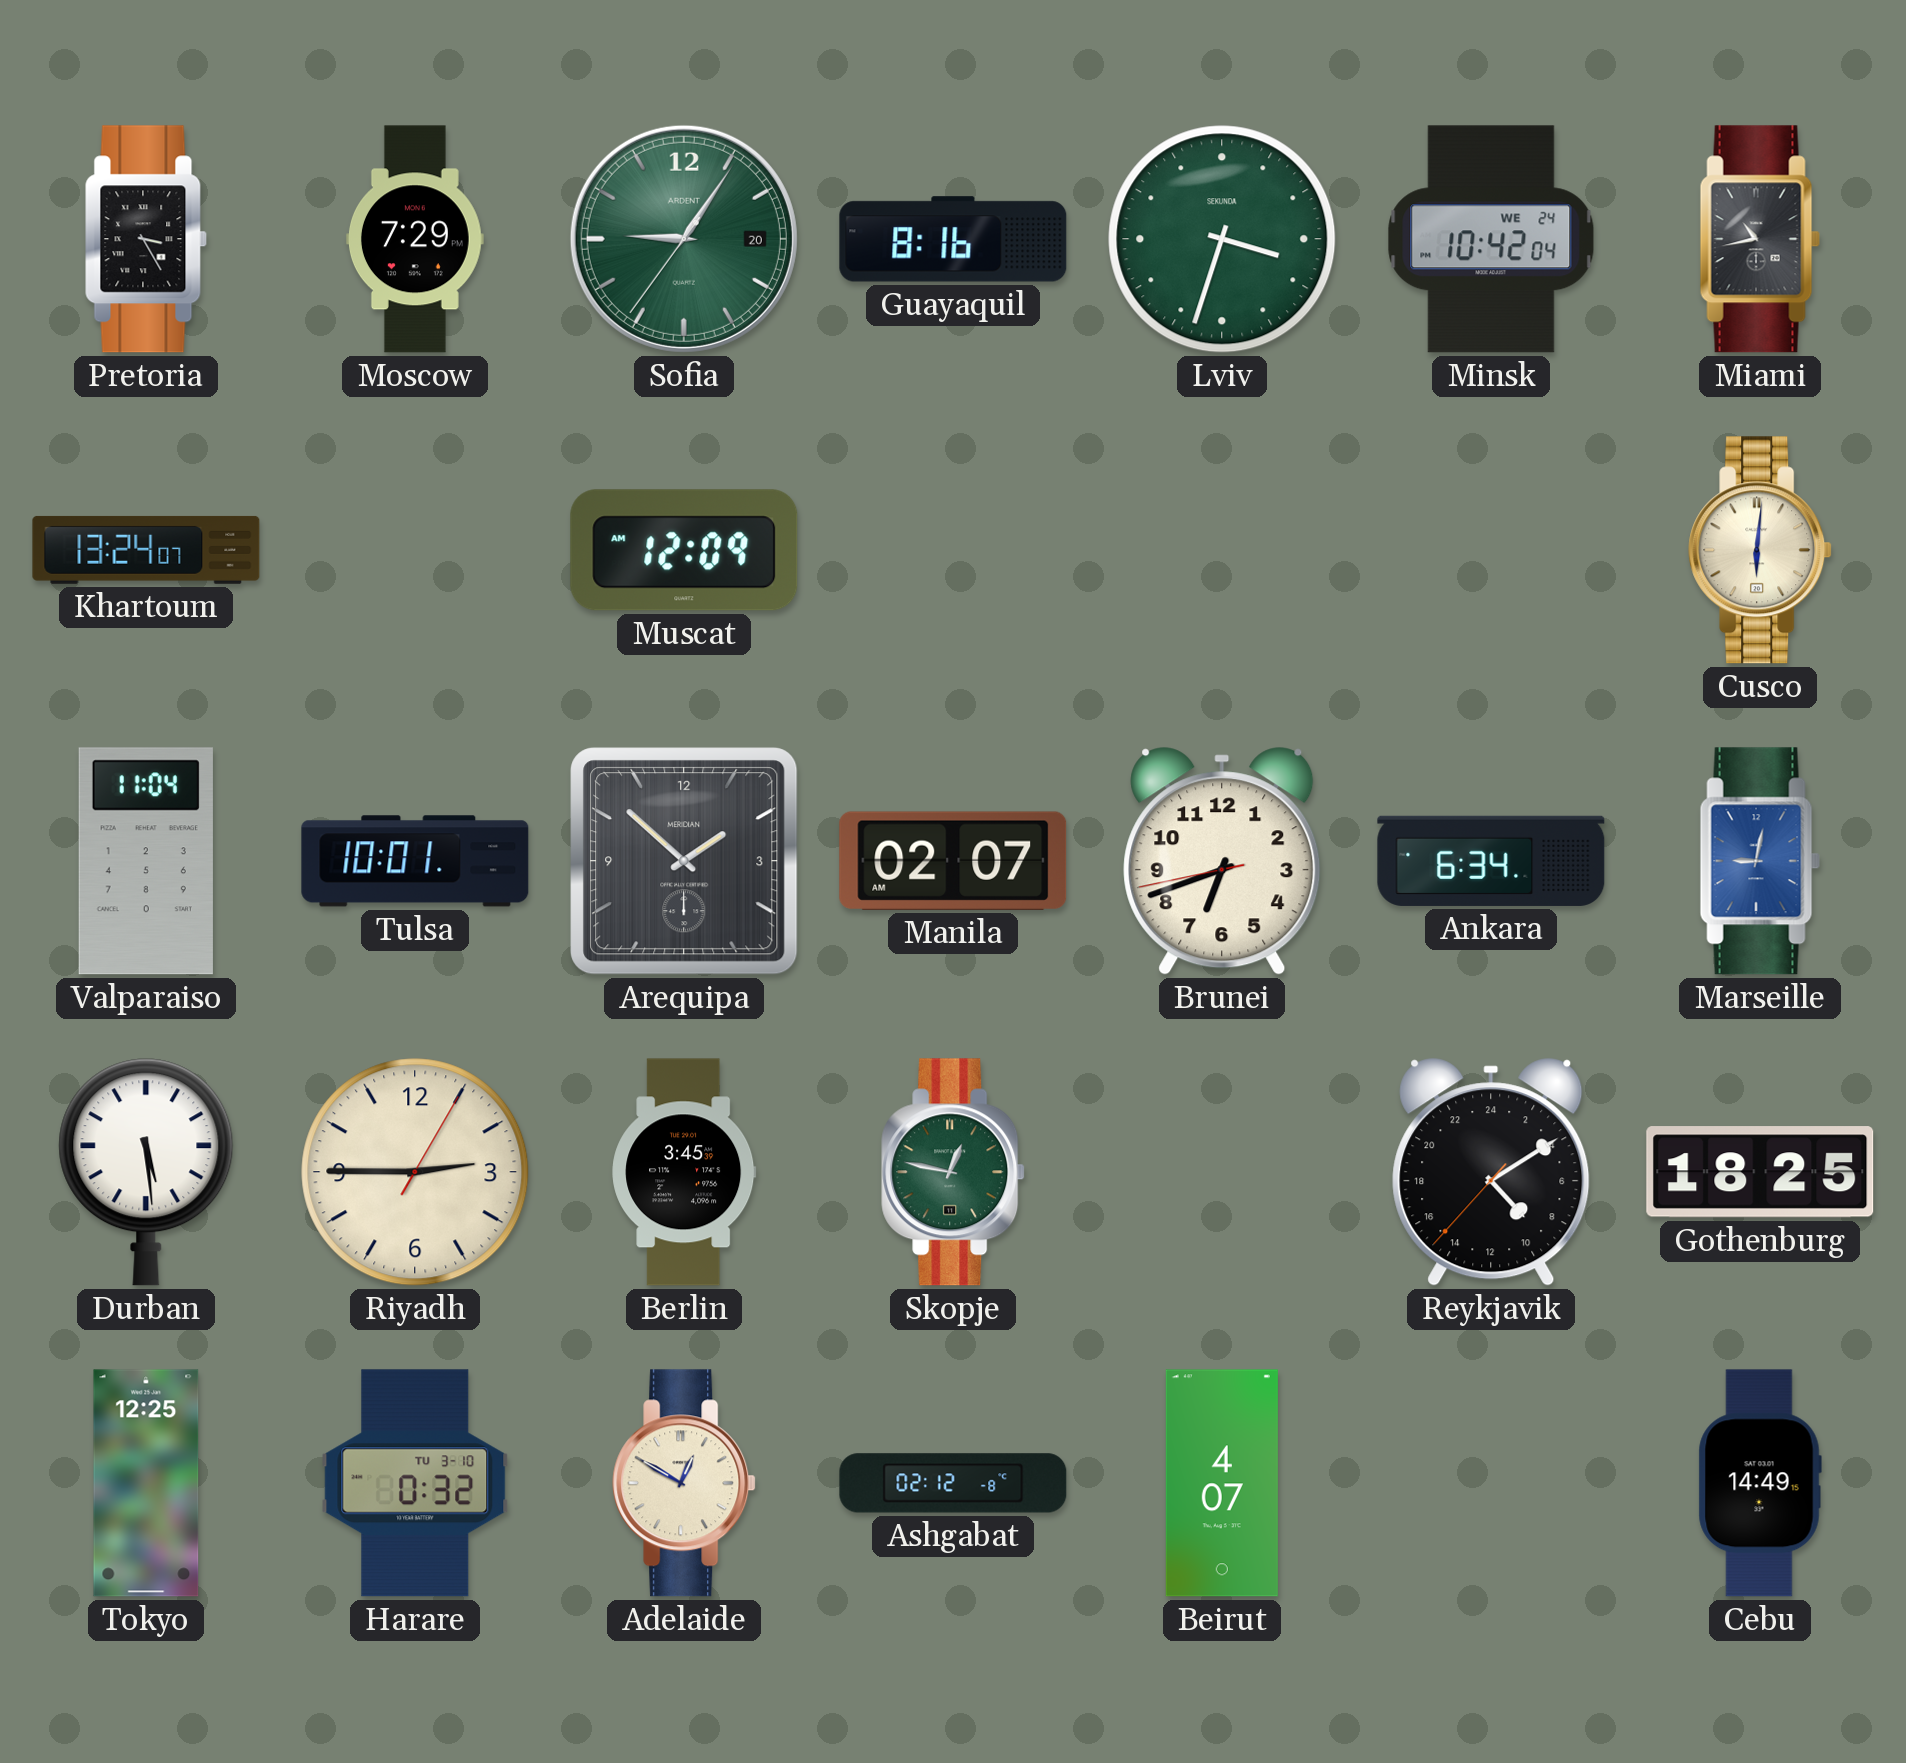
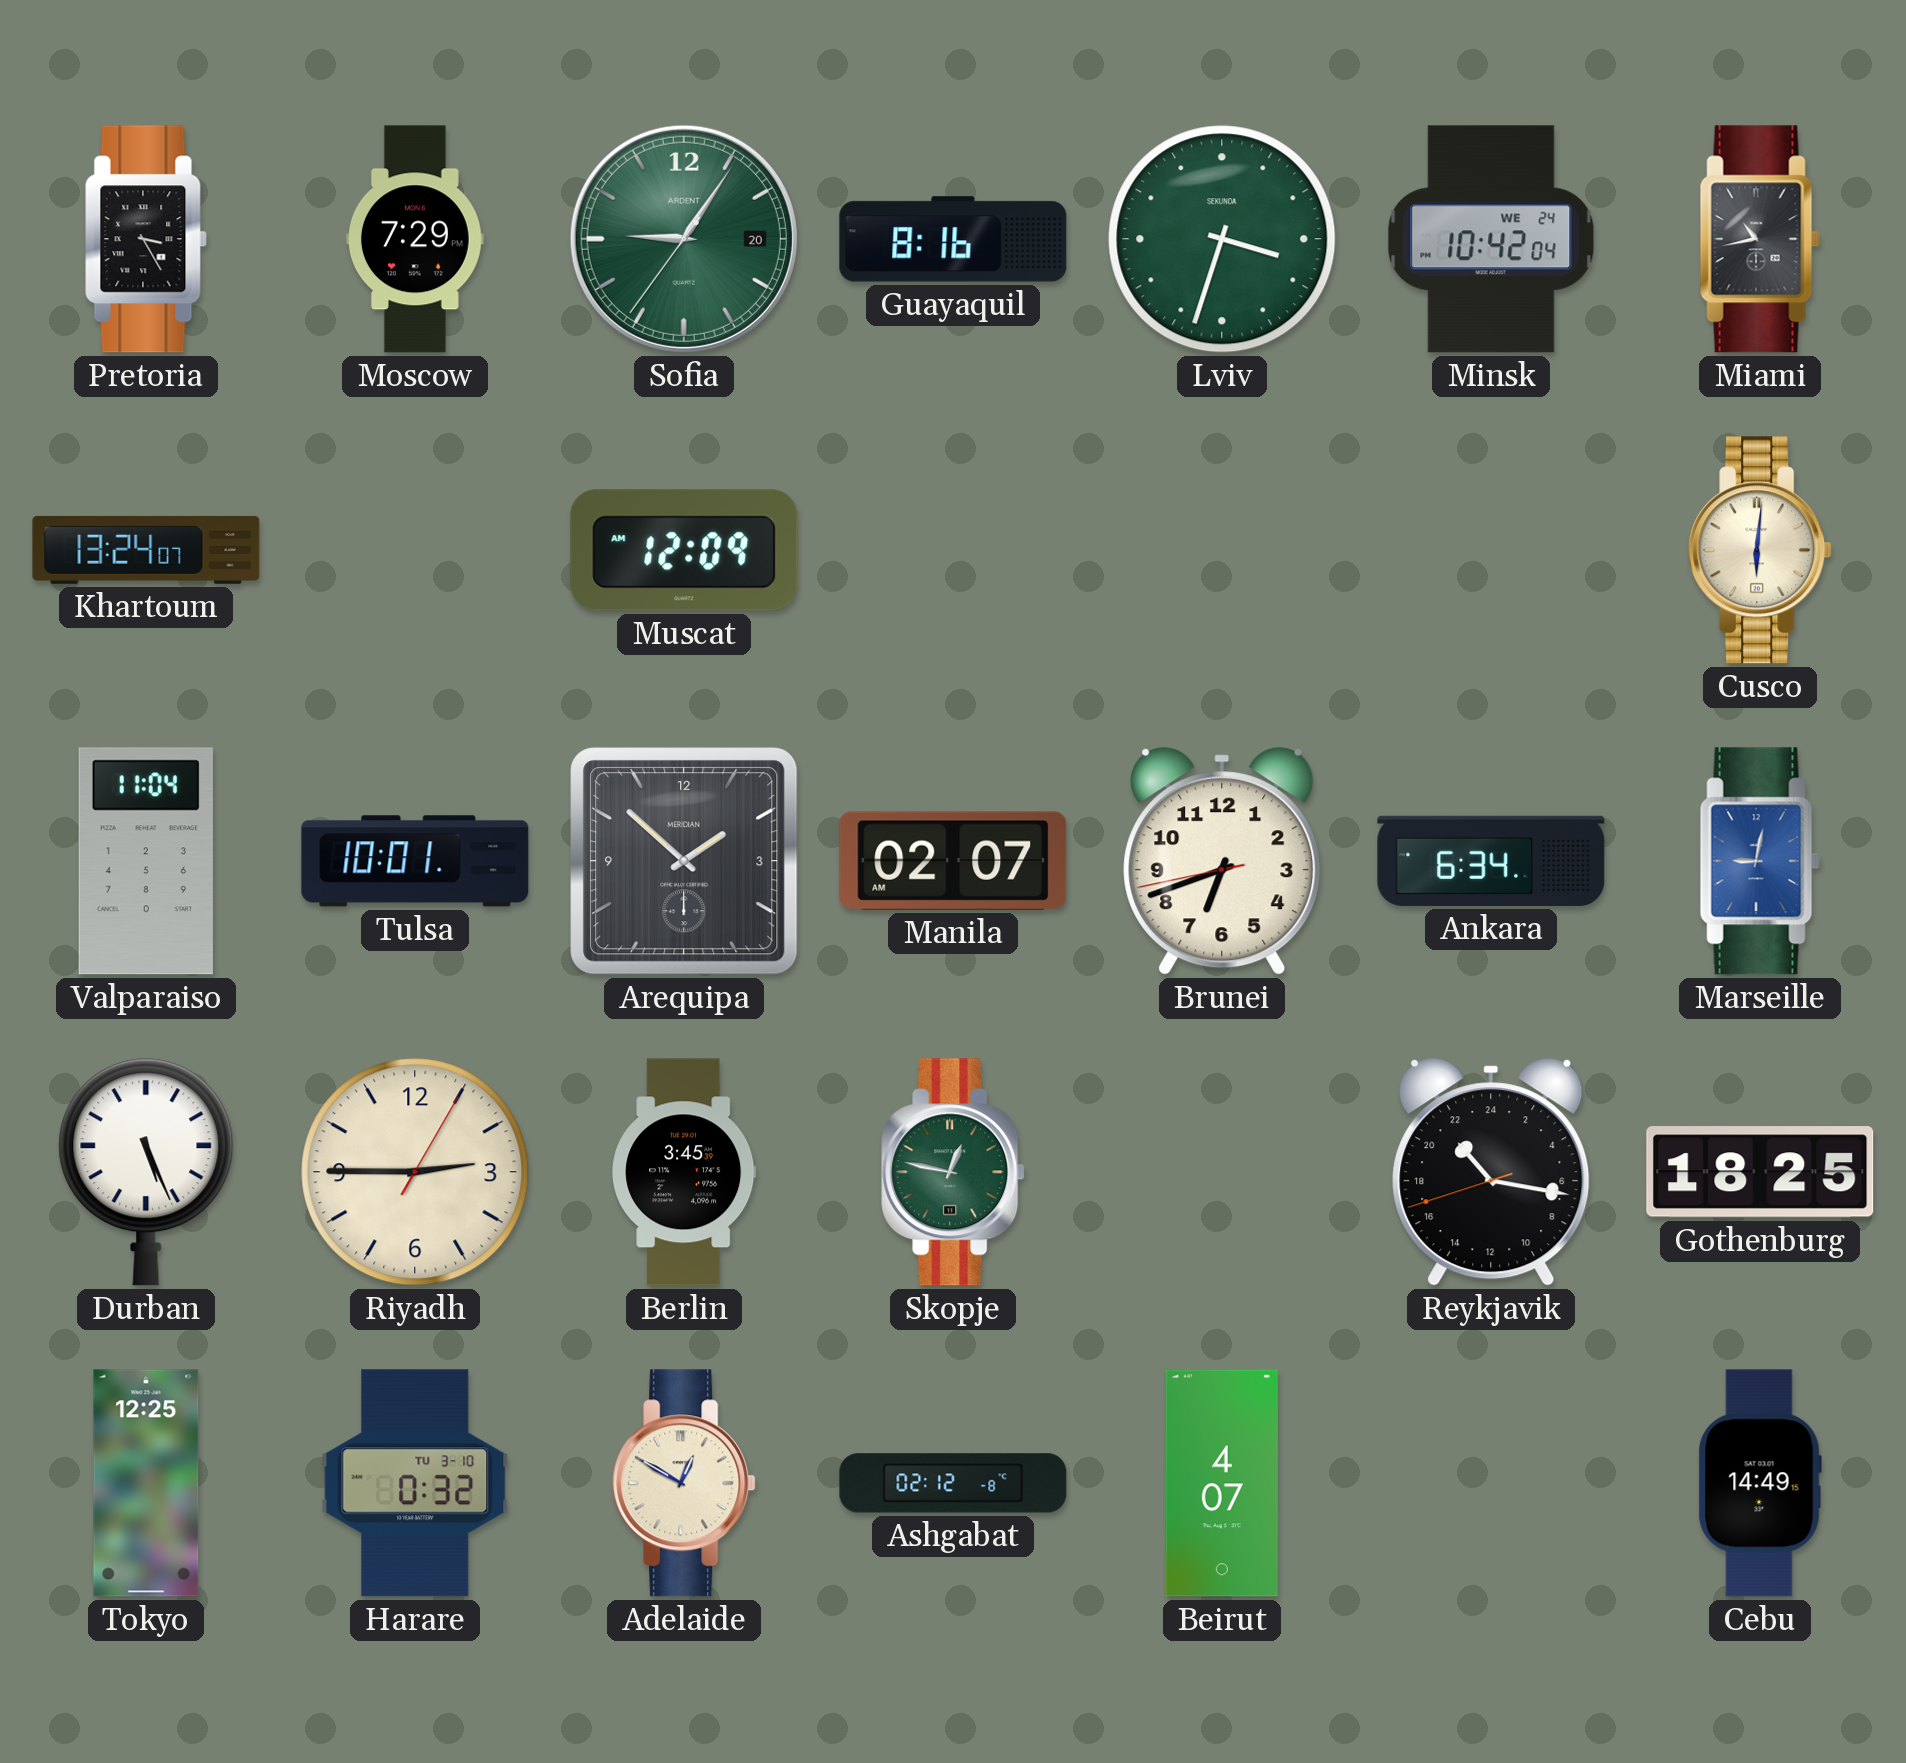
Durban: 5:29 -> 5:26
Reykjavik: 9:09 -> 21:16
